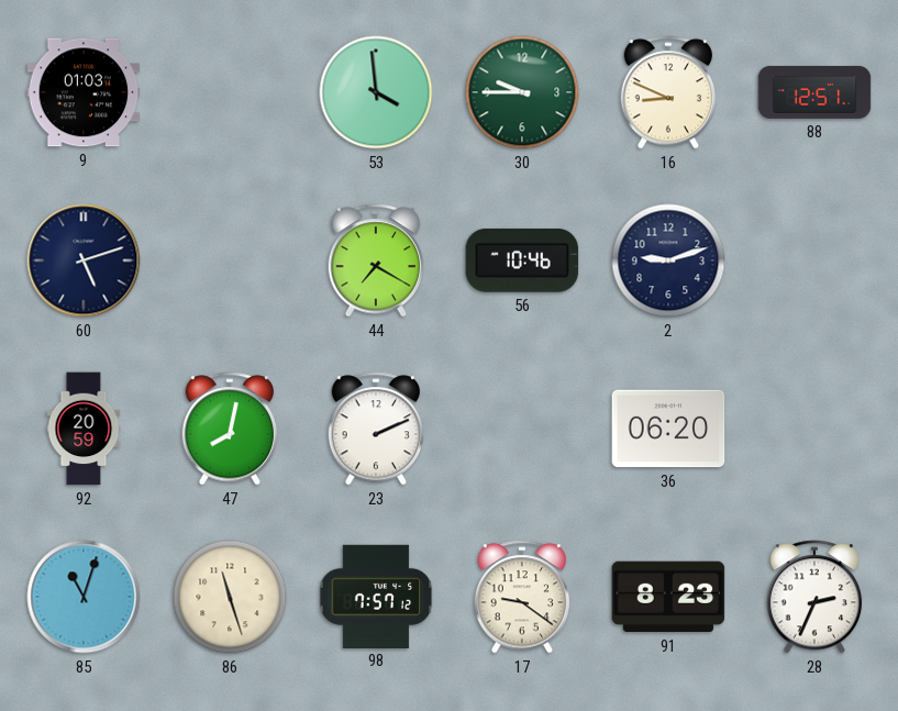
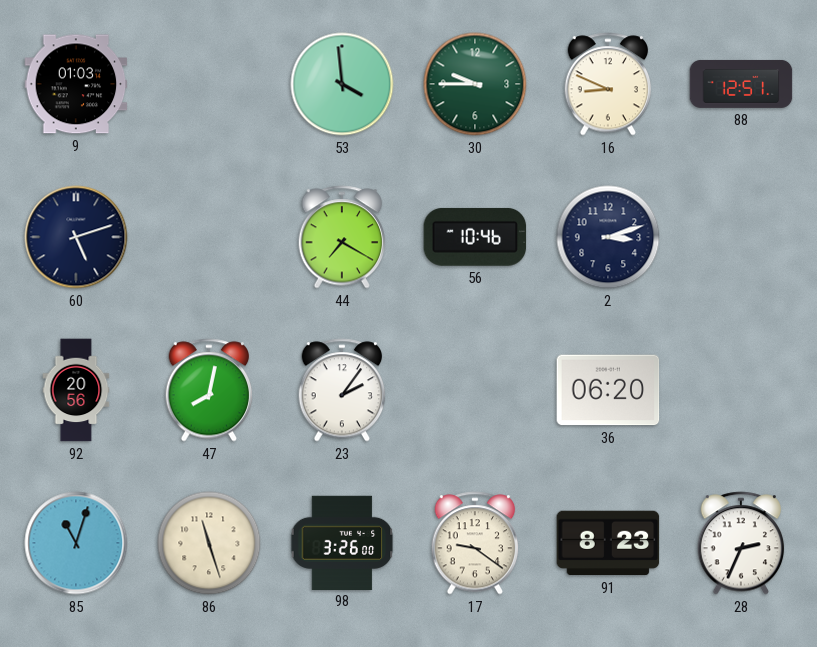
2: 9:12 -> 3:12
92: 20:59 -> 20:56
23: 2:11 -> 2:06
98: 7:57 -> 3:26
